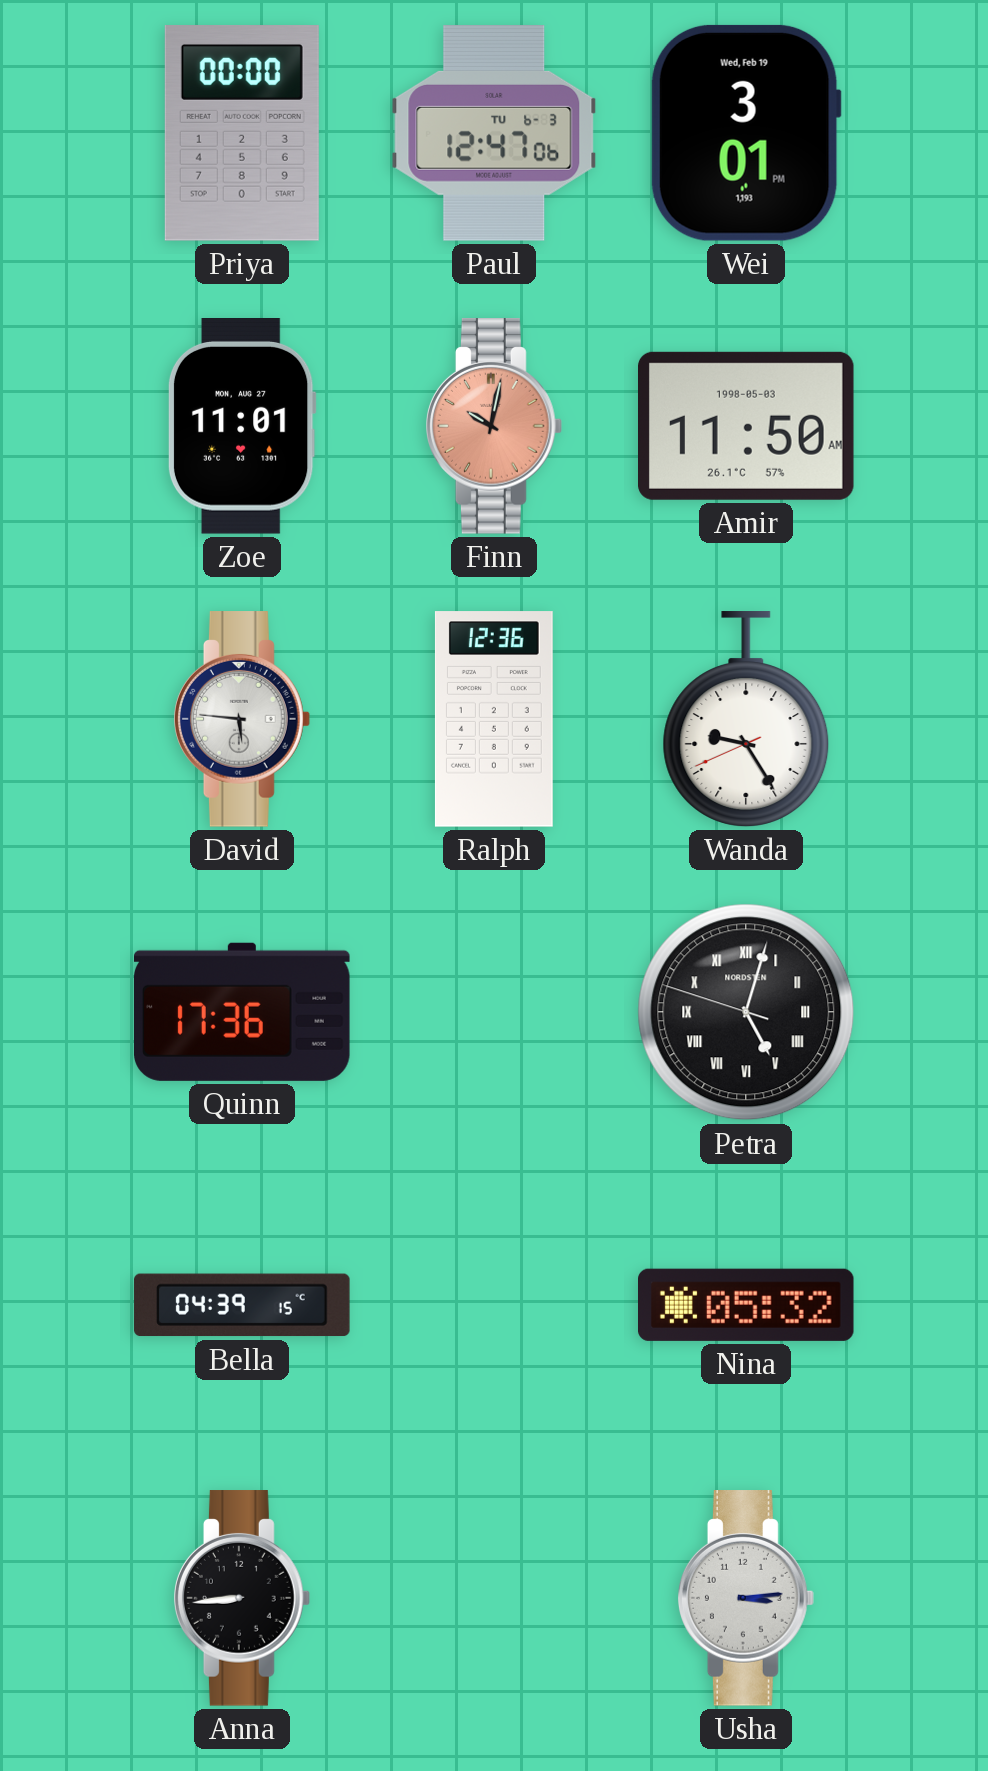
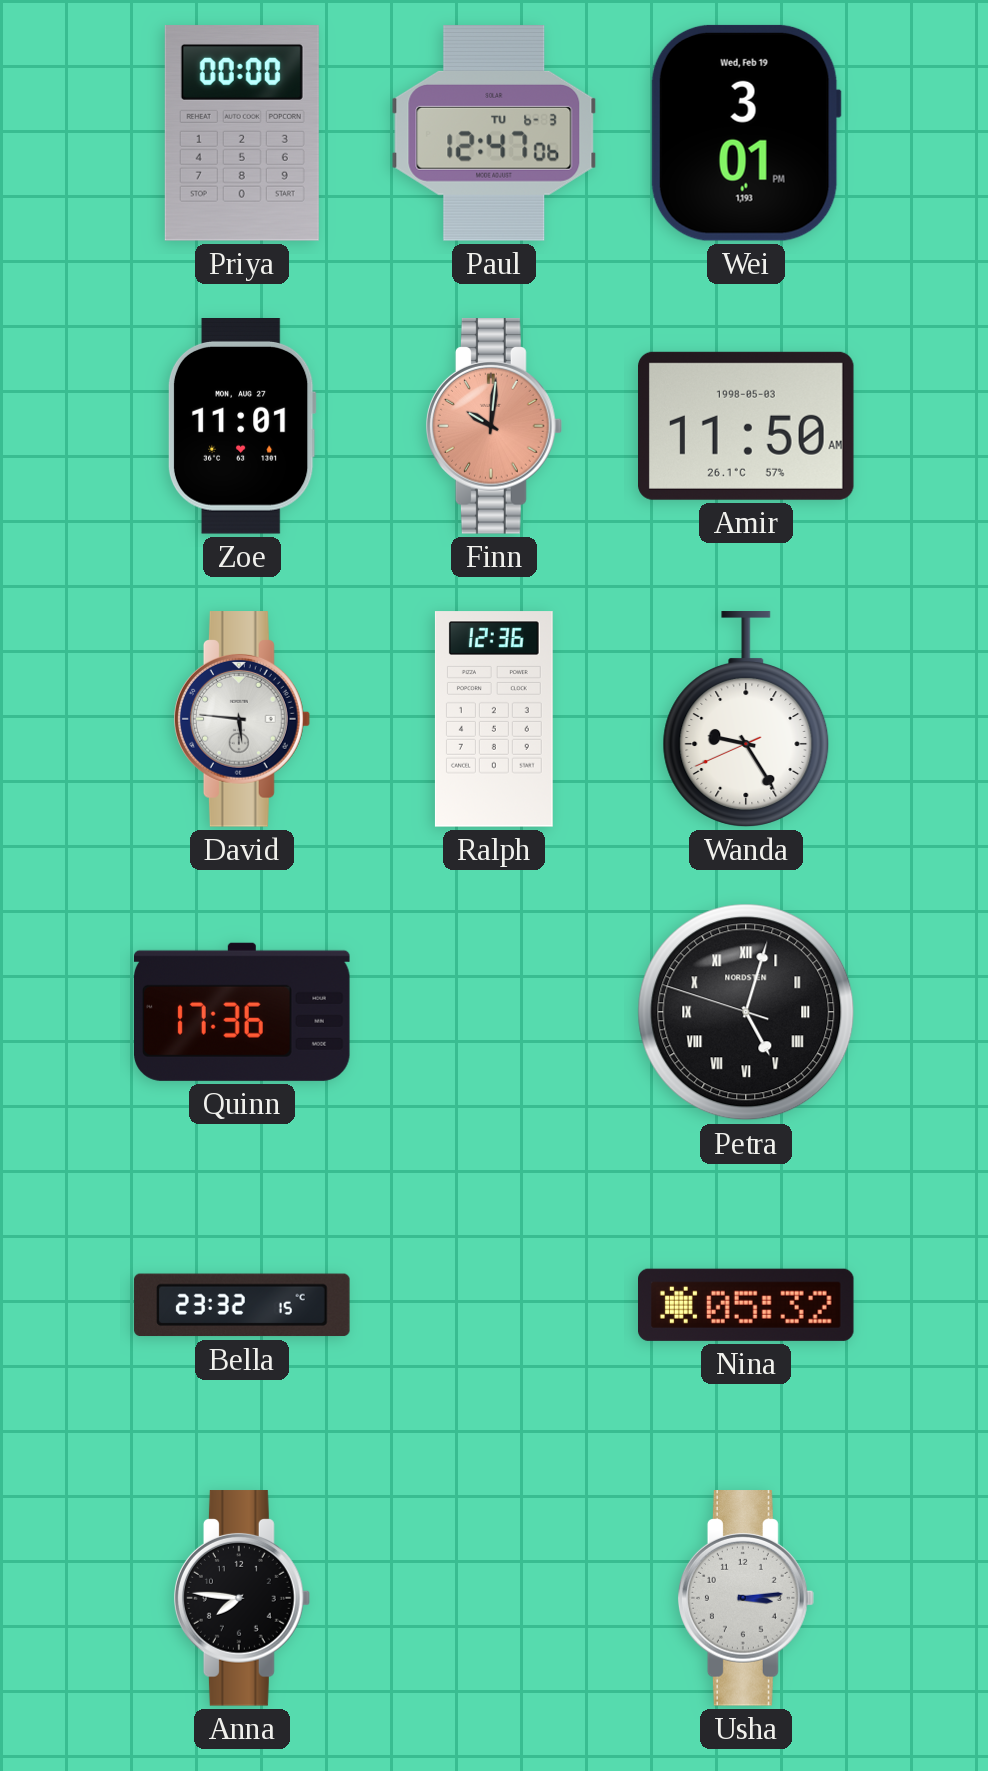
Finn: 10:02 -> 10:01
Bella: 04:39 -> 23:32
Anna: 8:44 -> 7:46
